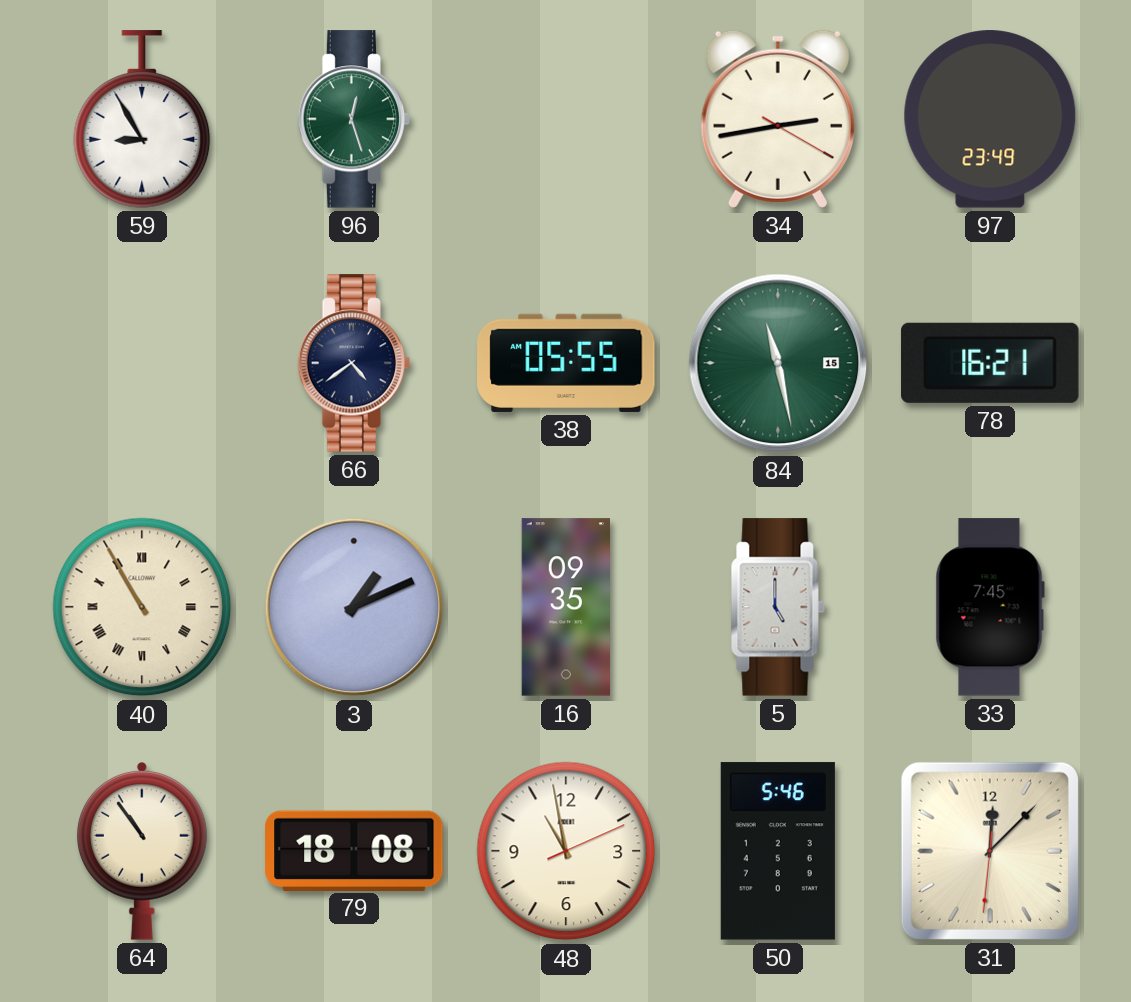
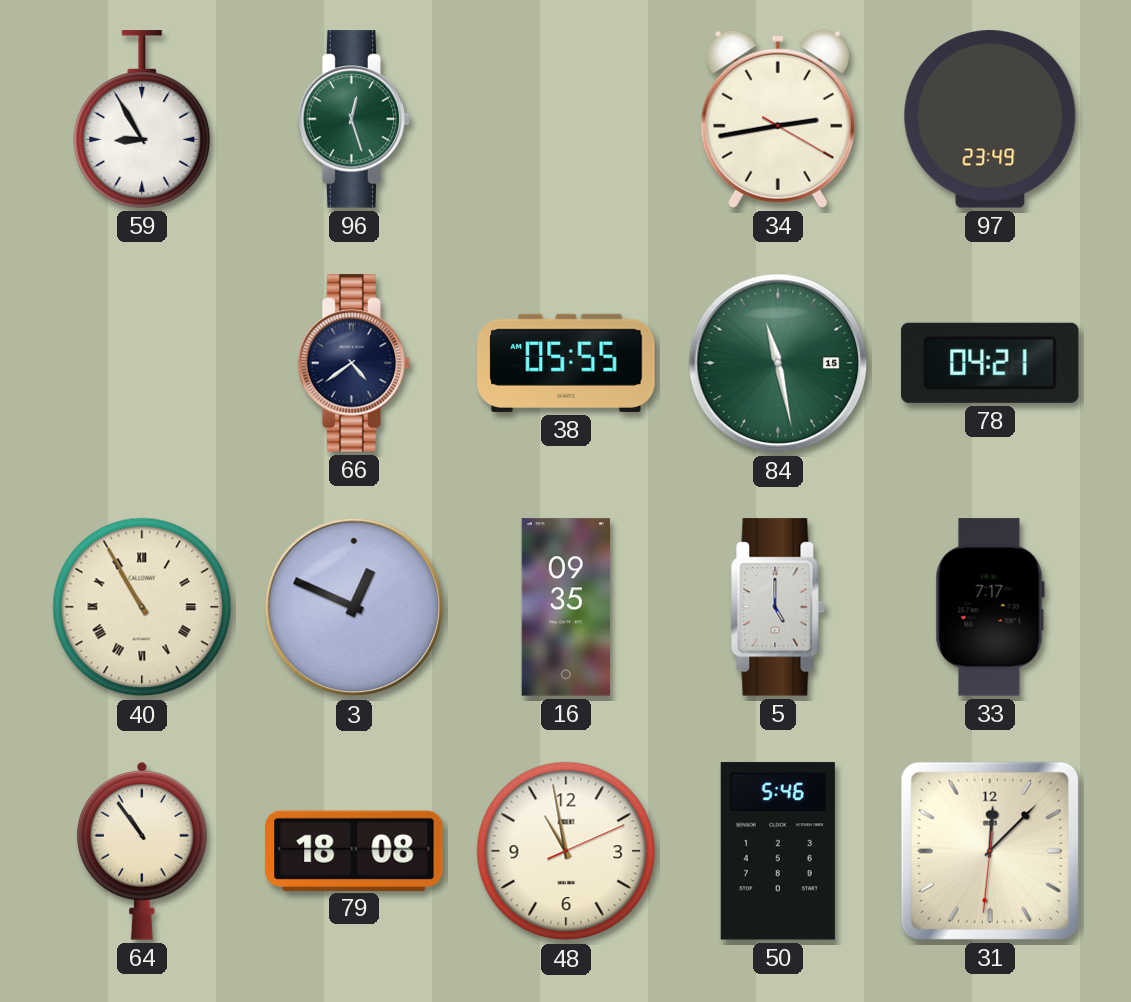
78: 16:21 -> 04:21
3: 1:11 -> 12:49
33: 7:45 -> 7:17
